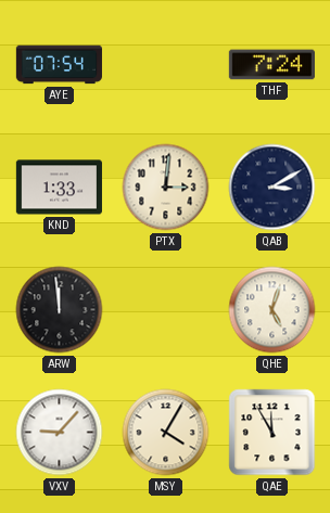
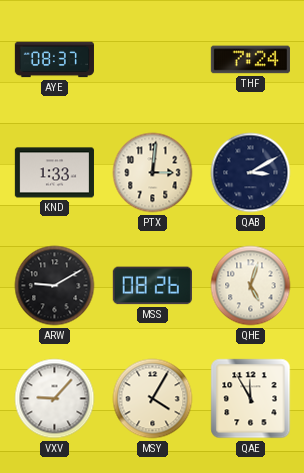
AYE: 07:54 -> 08:37
ARW: 11:59 -> 9:10
MSS: none -> 08:26
